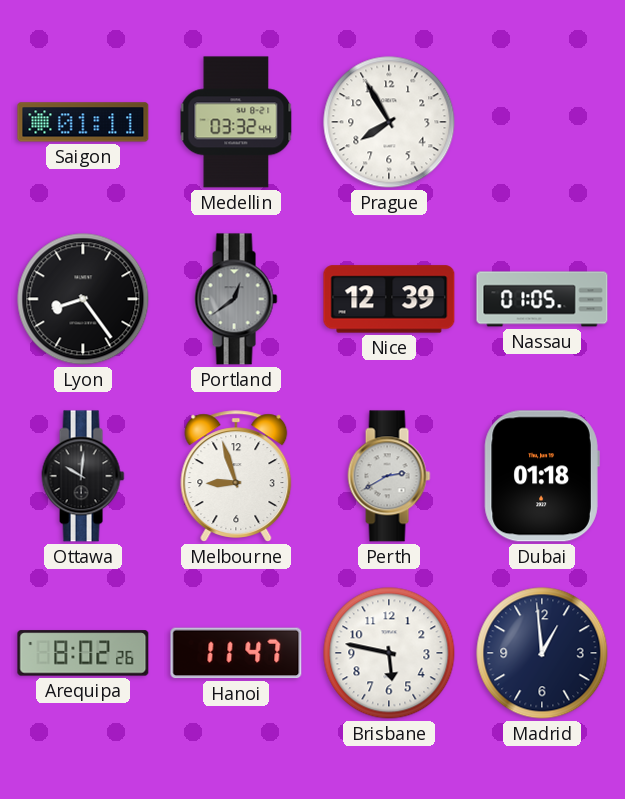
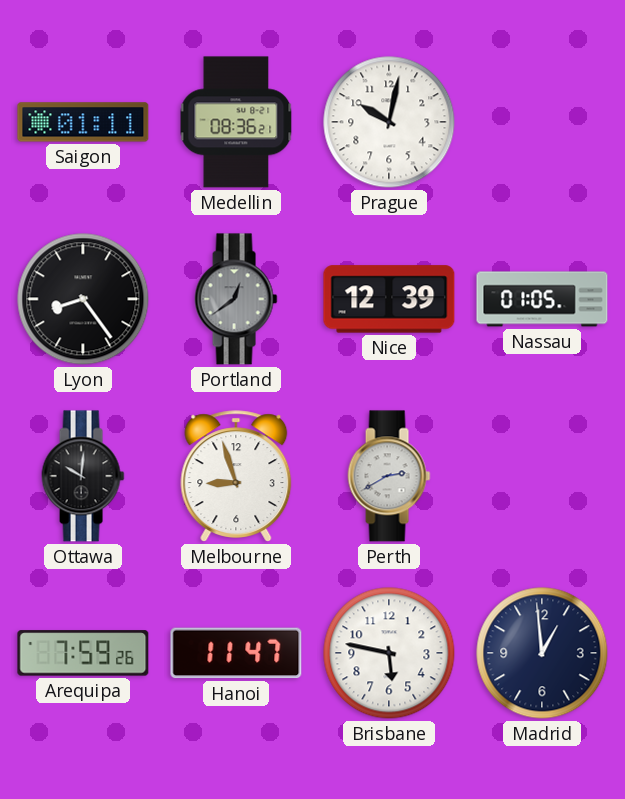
Medellin: 03:32 -> 08:36
Prague: 7:55 -> 10:02
Dubai: 01:18 -> none
Arequipa: 8:02 -> 7:59
